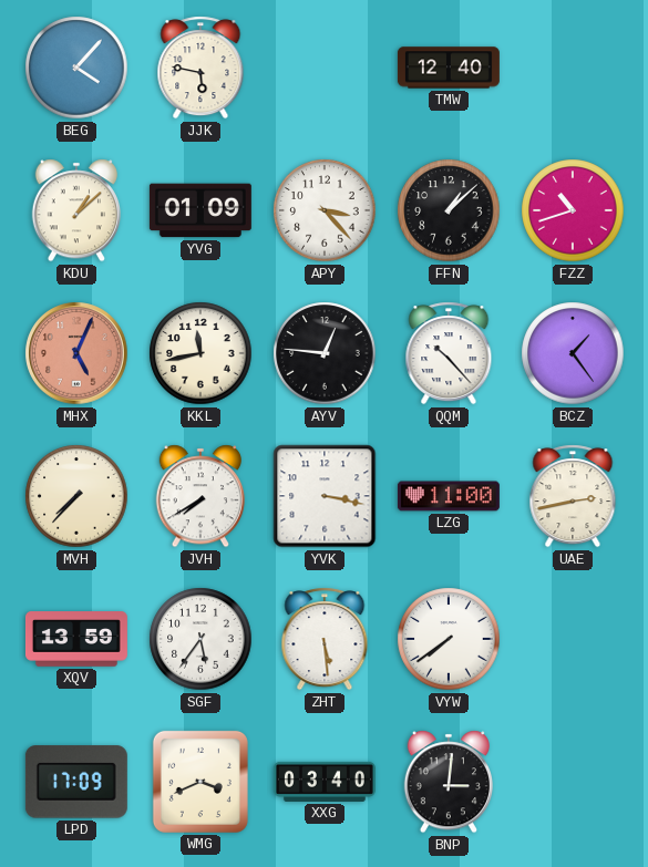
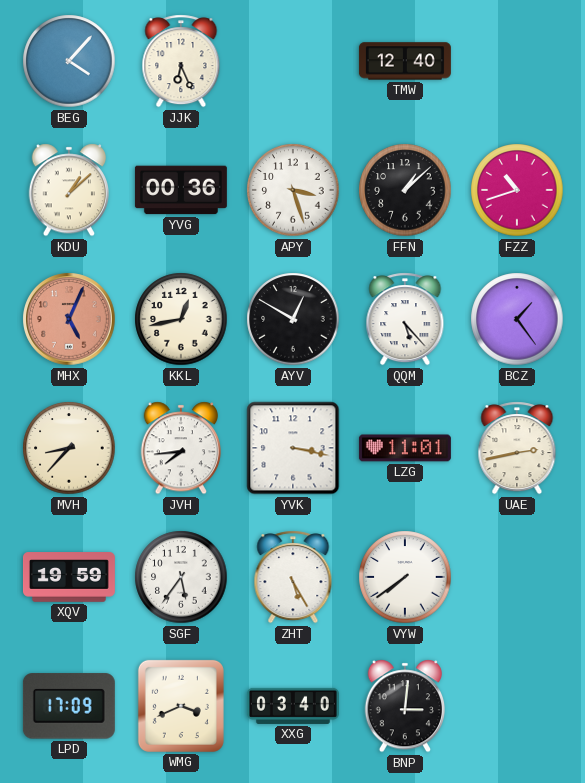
JJK: 5:47 -> 6:26
YVG: 01:09 -> 00:36
APY: 3:23 -> 3:27
KKL: 11:43 -> 12:43
AYV: 12:46 -> 12:50
QQM: 10:23 -> 5:23
MVH: 7:37 -> 8:37
JVH: 7:40 -> 7:44
LZG: 11:00 -> 11:01
XQV: 13:59 -> 19:59
ZHT: 5:29 -> 5:25
